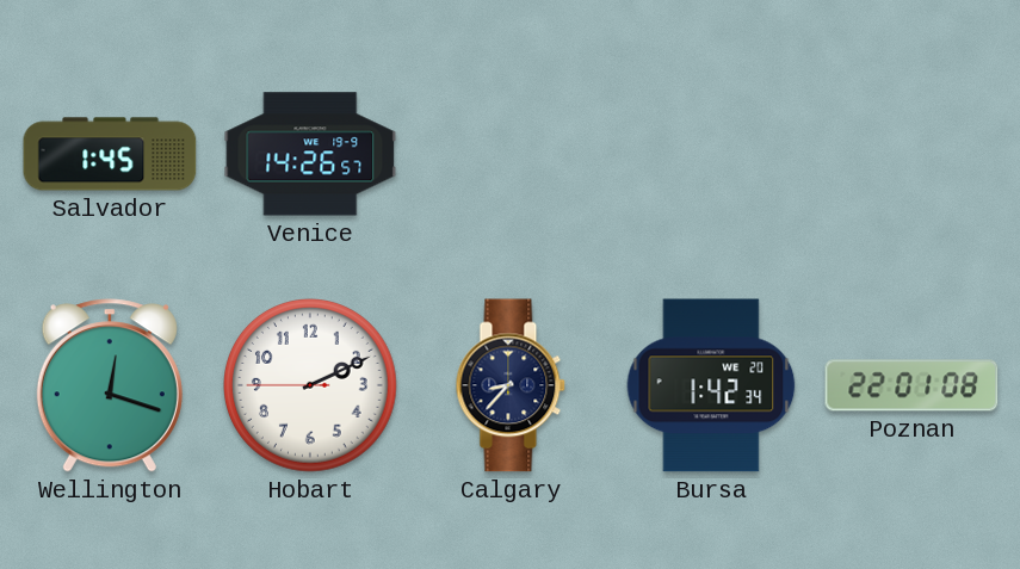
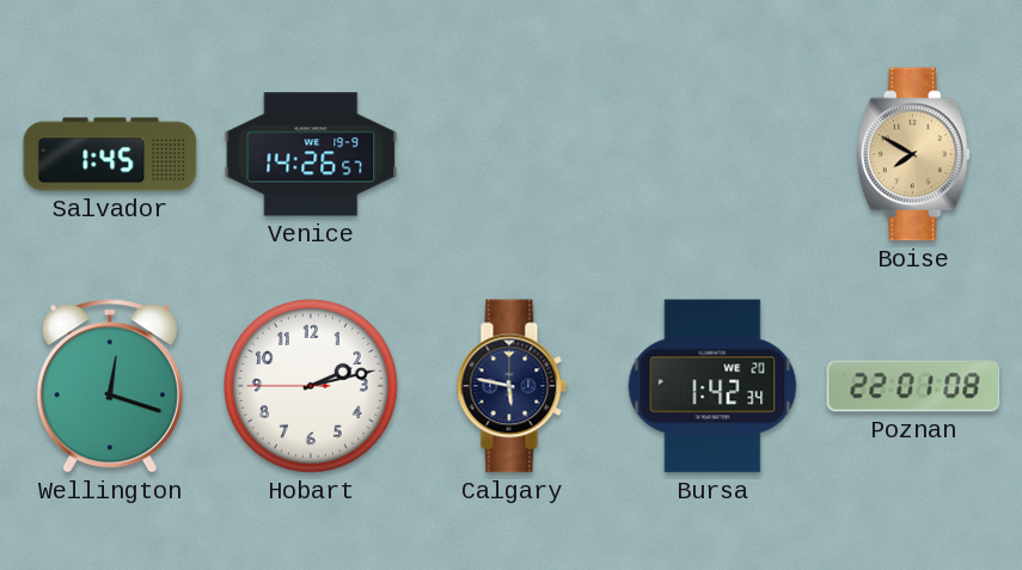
Boise: none -> 7:50
Hobart: 2:10 -> 2:12
Calgary: 8:37 -> 5:47
